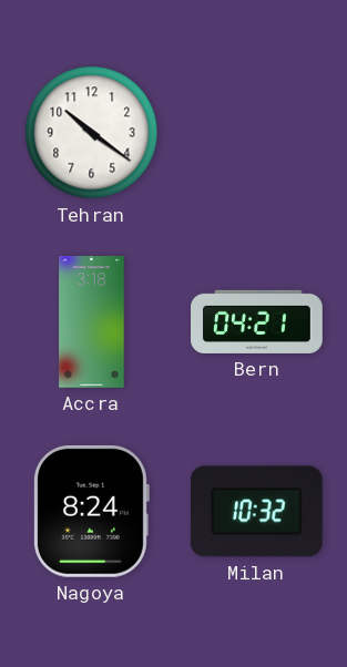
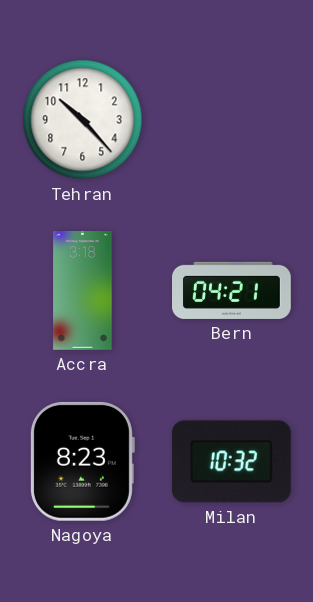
Tehran: 10:21 -> 10:23
Nagoya: 8:24 -> 8:23
